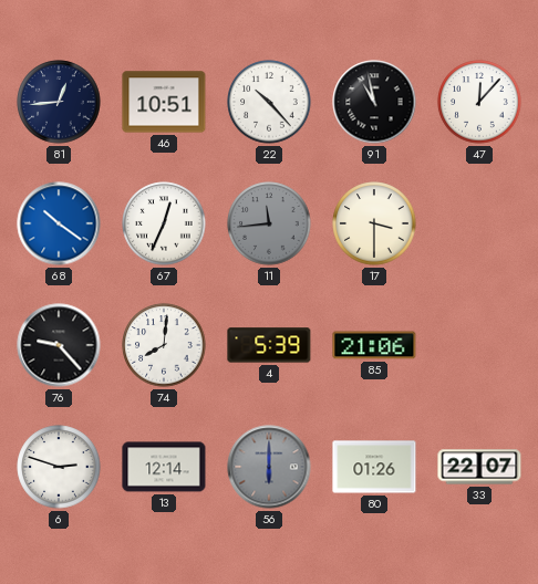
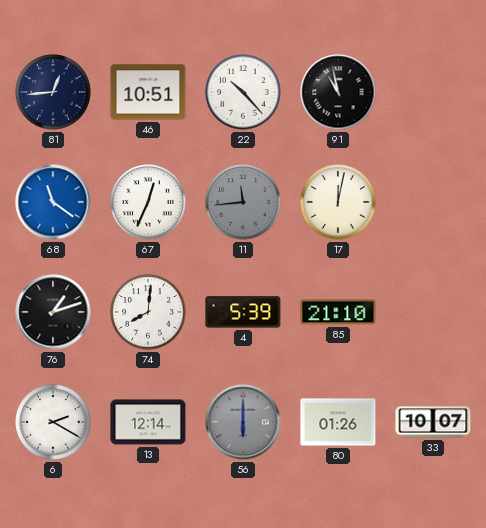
47: 12:07 -> none
68: 10:21 -> 11:21
17: 3:30 -> 12:02
76: 9:23 -> 1:12
85: 21:06 -> 21:10
6: 2:48 -> 2:20
33: 22:07 -> 10:07
